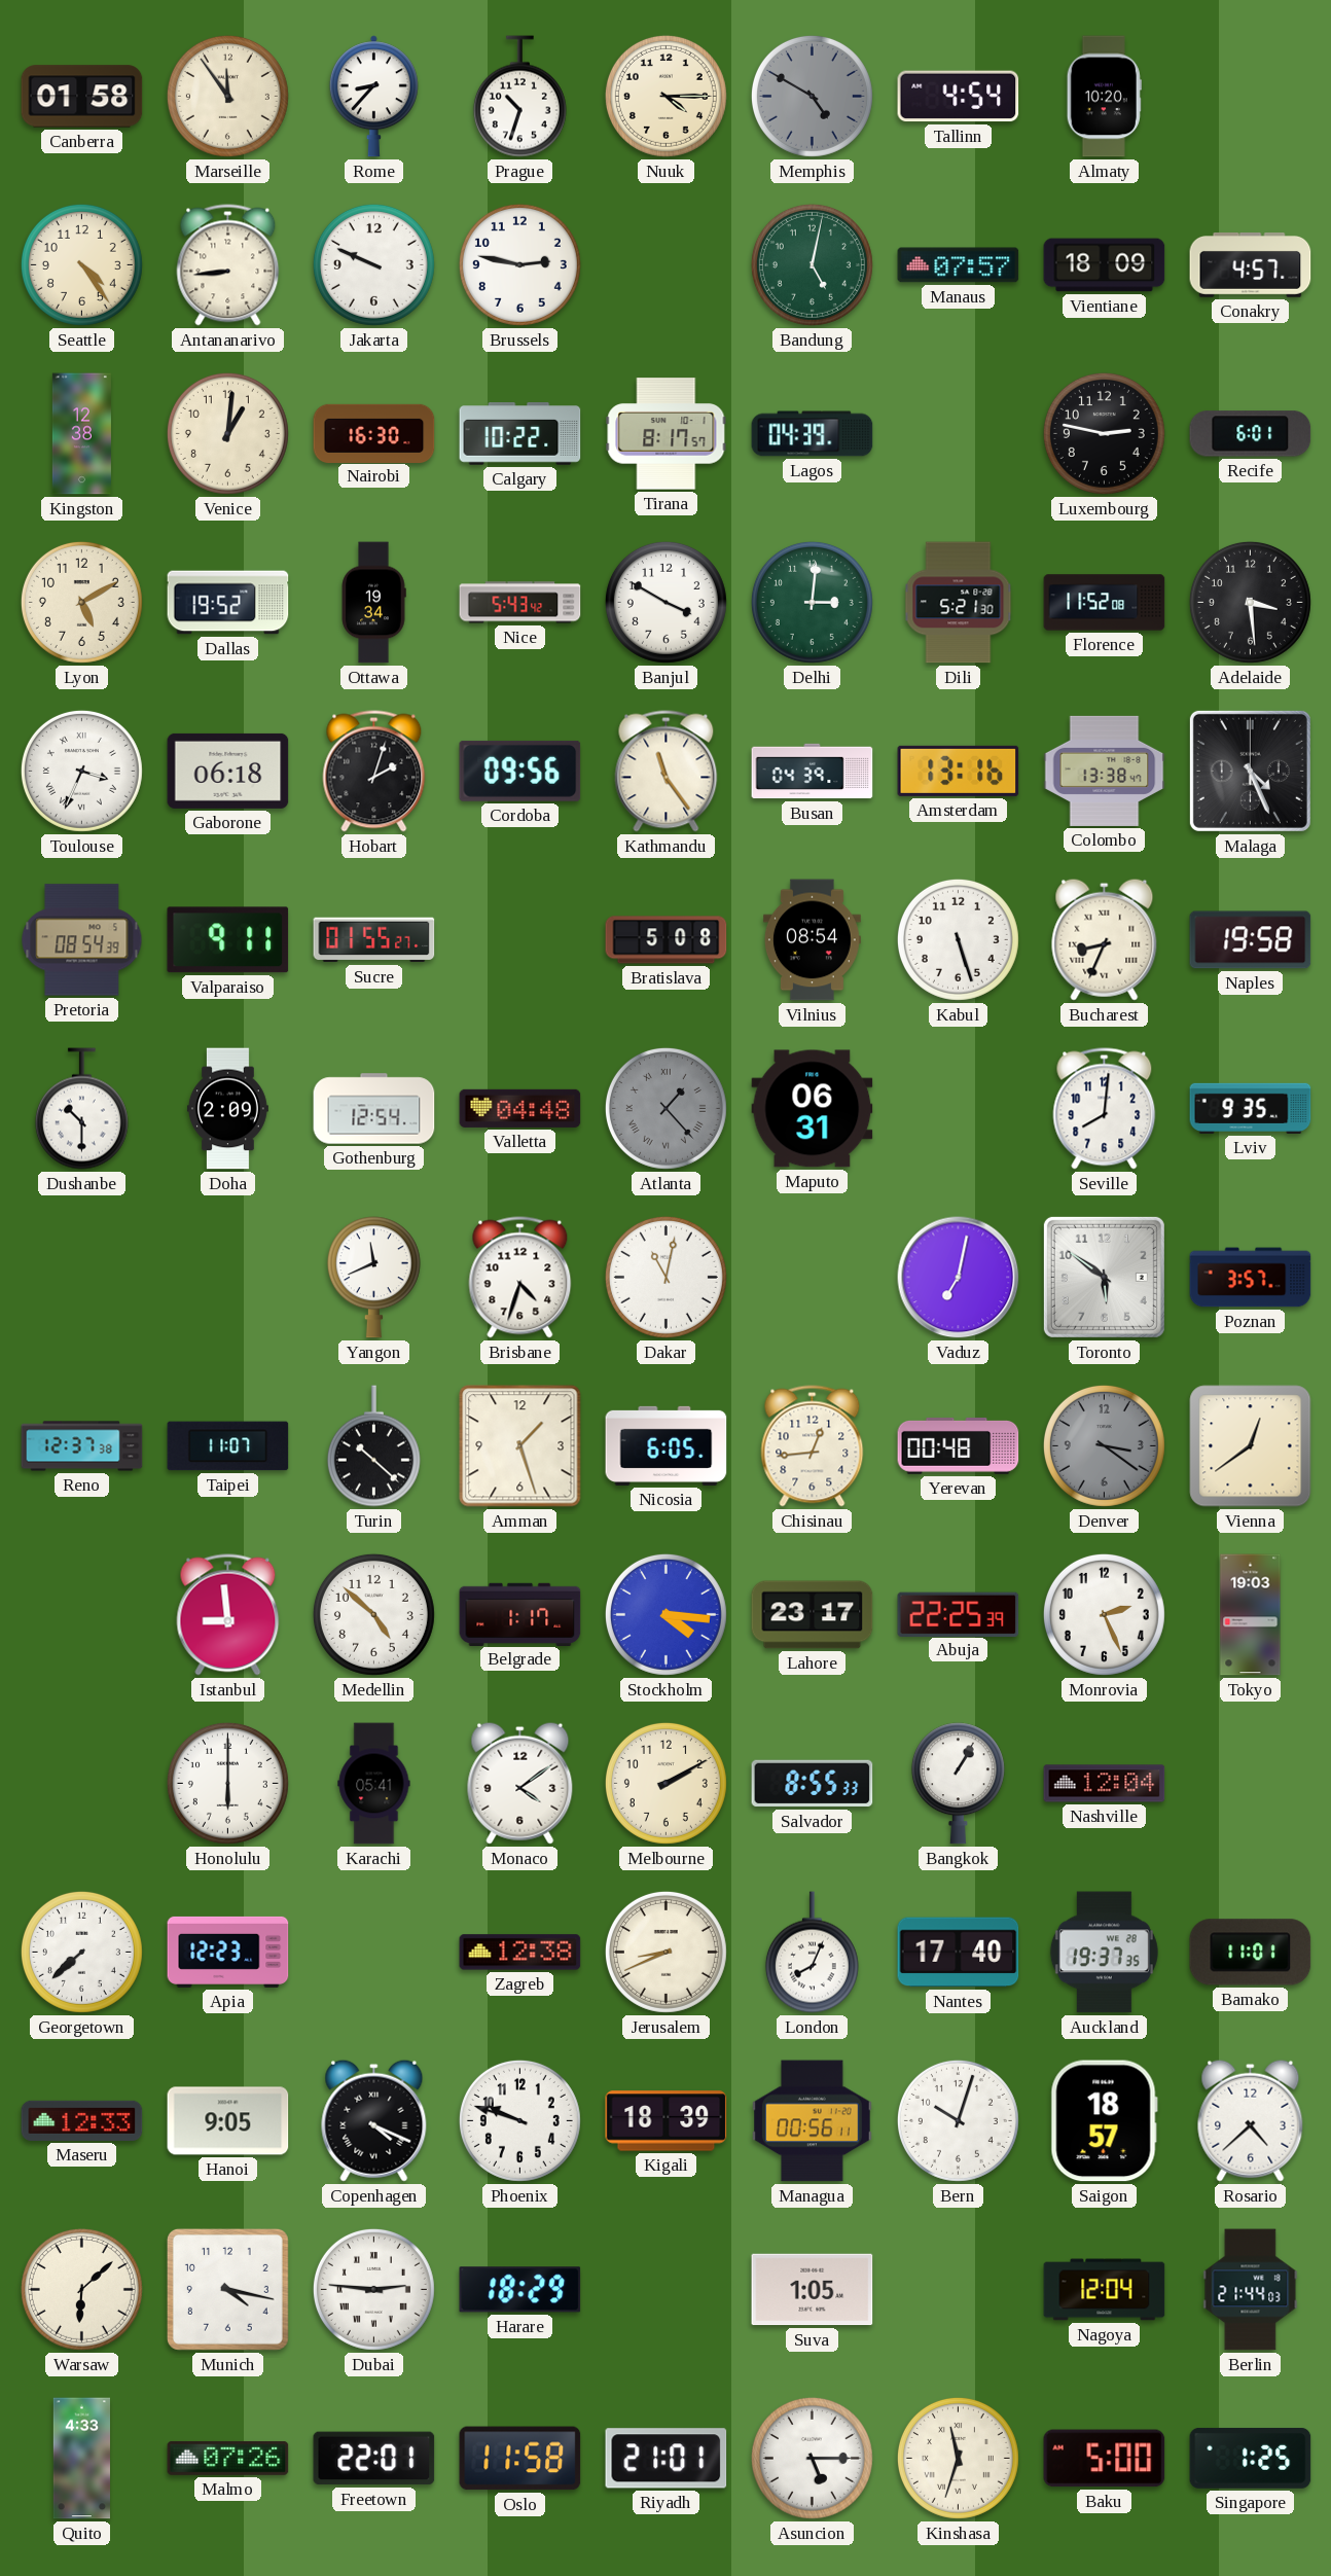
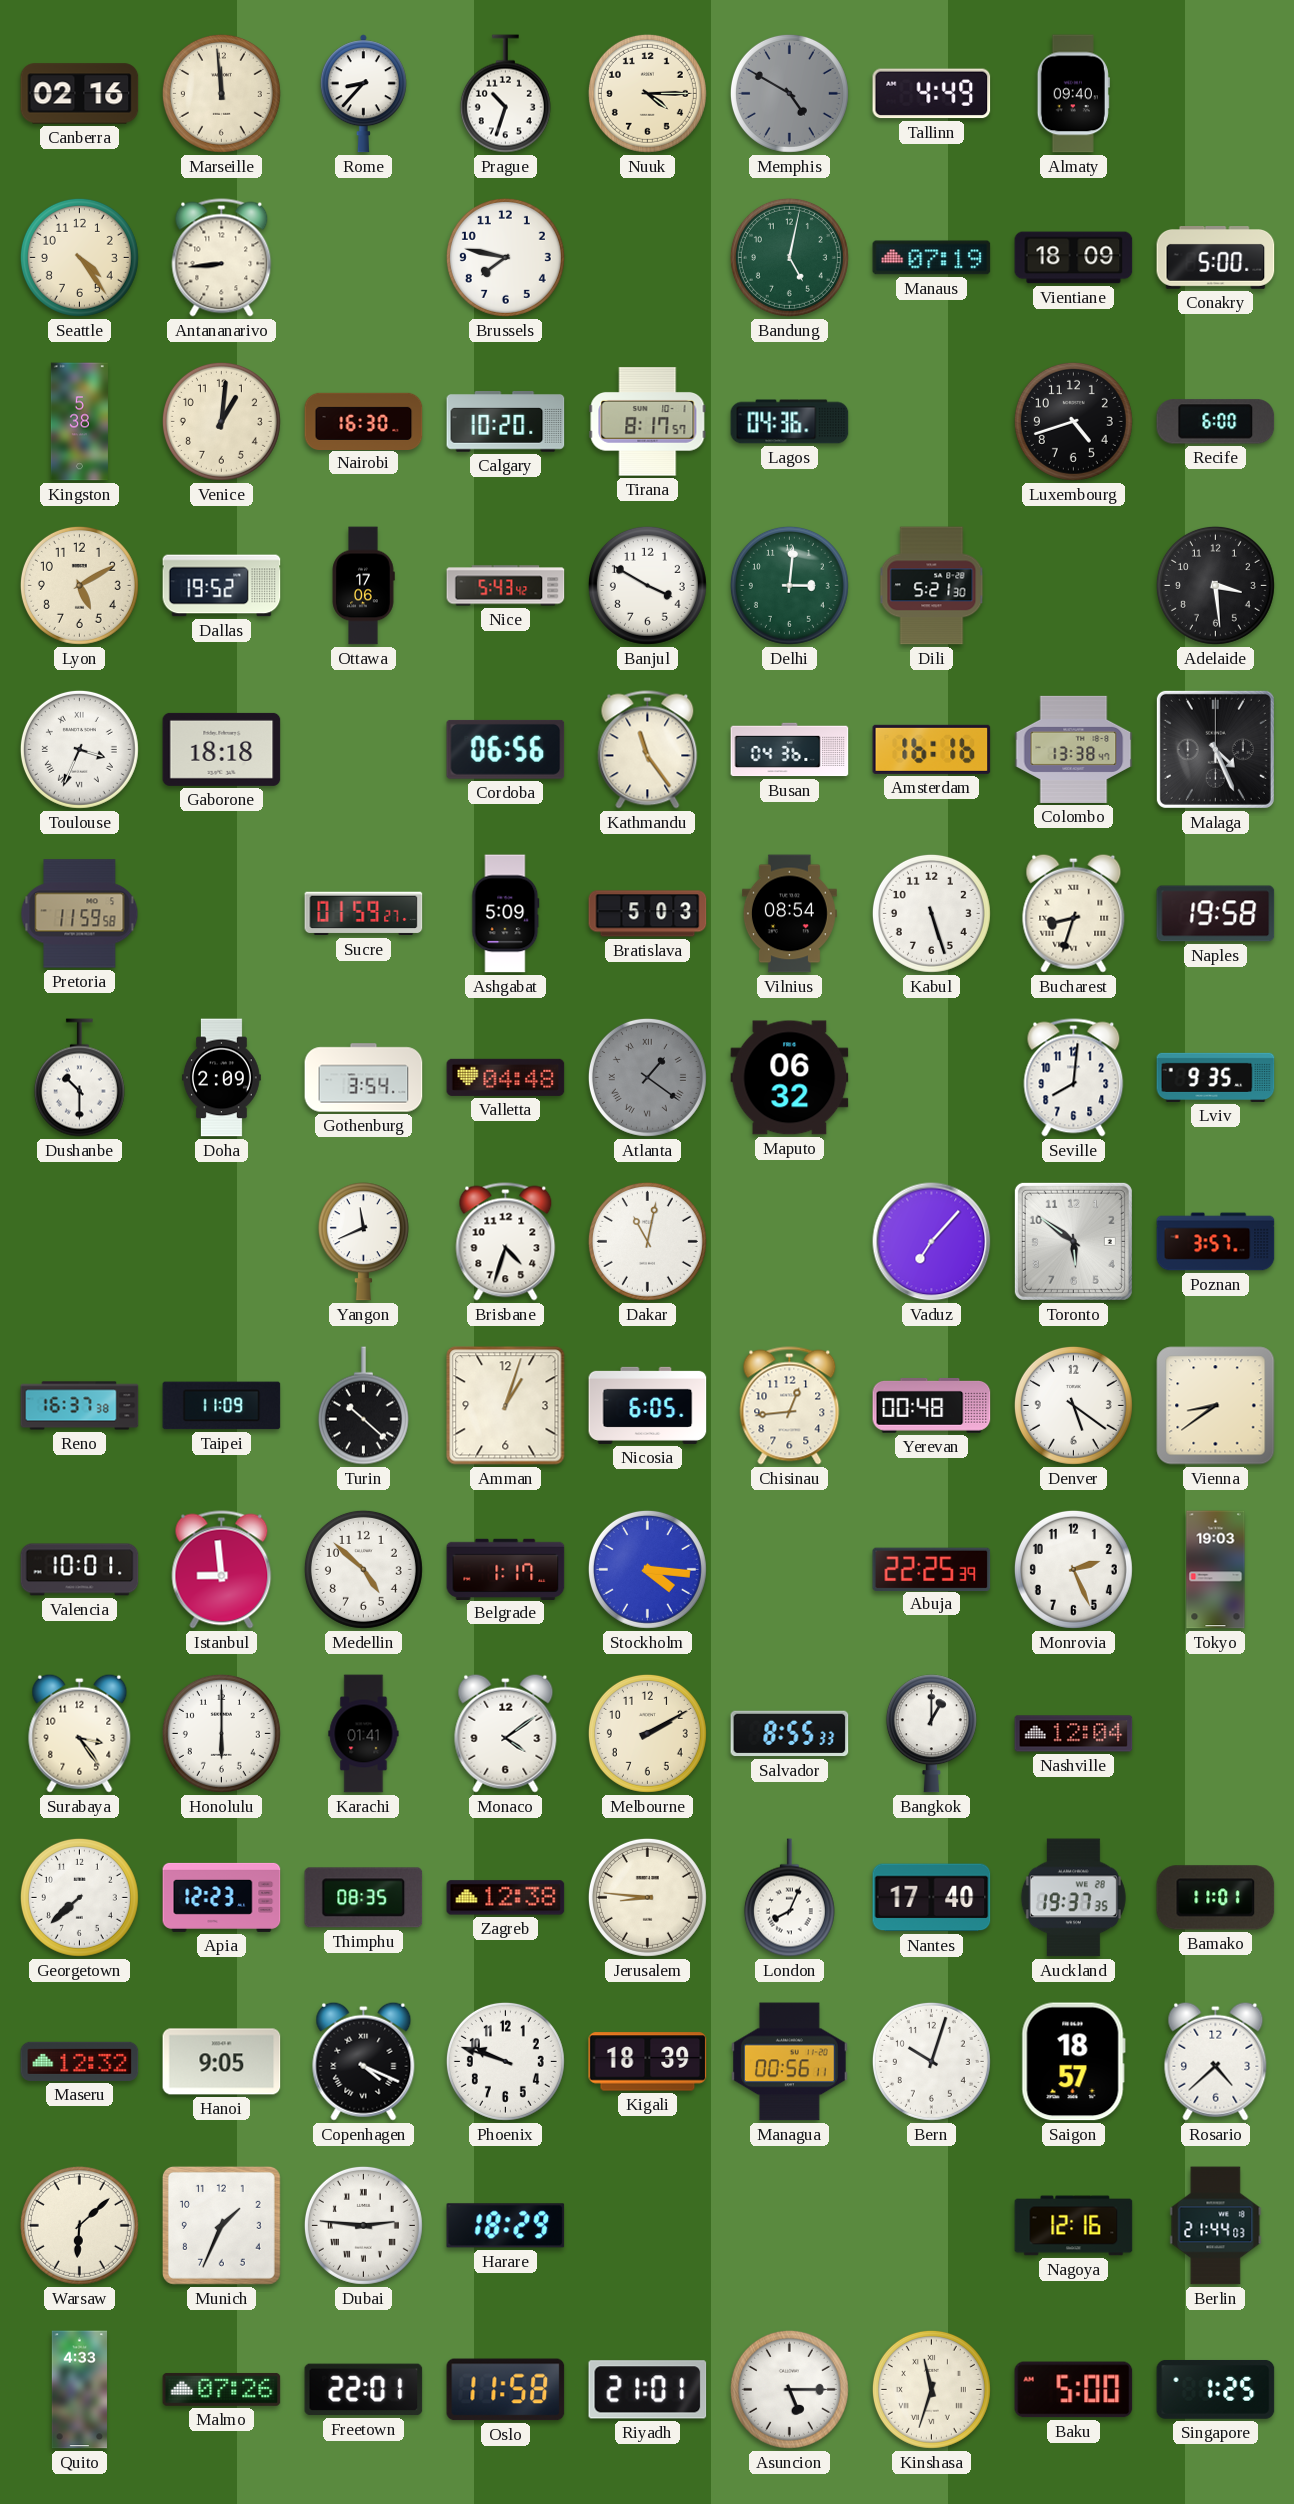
Canberra: 01:58 -> 02:16
Marseille: 11:54 -> 11:59
Tallinn: 4:54 -> 4:49
Almaty: 10:20 -> 09:40
Jakarta: 9:49 -> none
Brussels: 2:47 -> 7:47
Manaus: 07:57 -> 07:19
Conakry: 4:57 -> 5:00
Kingston: 12:38 -> 5:38
Calgary: 10:22 -> 10:20
Lagos: 04:39 -> 04:36
Luxembourg: 2:47 -> 4:42
Recife: 6:01 -> 6:00
Ottawa: 19:34 -> 17:06
Florence: 11:52 -> none
Gaborone: 06:18 -> 18:18
Hobart: 2:03 -> none
Cordoba: 09:56 -> 06:56
Busan: 04:39 -> 04:36
Amsterdam: 13:16 -> 16:16
Pretoria: 08:54 -> 11:59
Valparaiso: 9:11 -> none
Sucre: 01:55 -> 01:59
Ashgabat: none -> 5:09
Bratislava: 5:08 -> 5:03
Bucharest: 8:34 -> 8:33
Gothenburg: 12:54 -> 3:54
Atlanta: 1:23 -> 1:21
Maputo: 06:31 -> 06:32
Vaduz: 7:02 -> 7:07
Reno: 12:37 -> 16:37
Taipei: 11:07 -> 11:09
Amman: 1:27 -> 1:03
Denver: 3:21 -> 5:21
Denver dial: grey -> white
Vienna: 12:39 -> 8:39
Valencia: none -> 10:01
Lahore: 23:17 -> none
Surabaya: none -> 3:24
Karachi: 05:41 -> 01:41
Bangkok: 1:05 -> 1:00
Thimphu: none -> 08:35
Jerusalem: 8:41 -> 8:46
Maseru: 12:33 -> 12:32
Munich: 4:17 -> 1:34
Suva: 1:05 -> none
Nagoya: 12:04 -> 12:16
